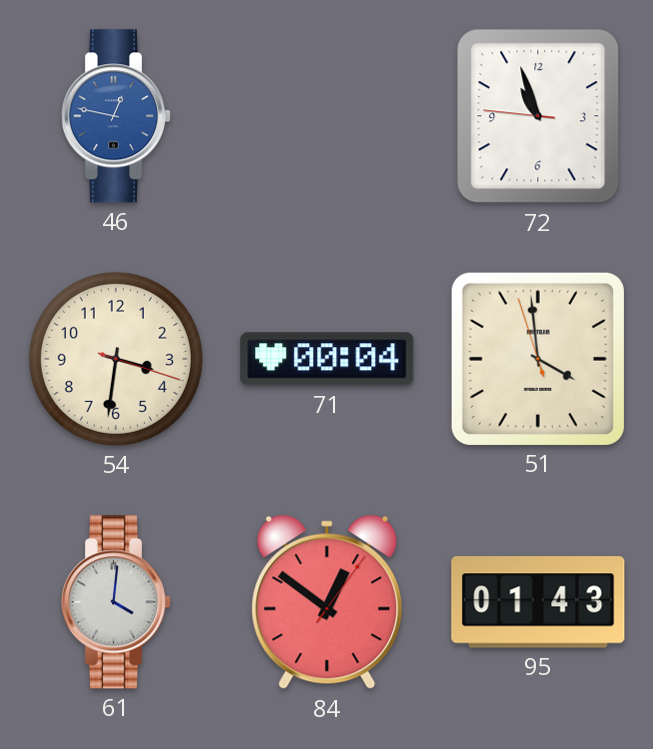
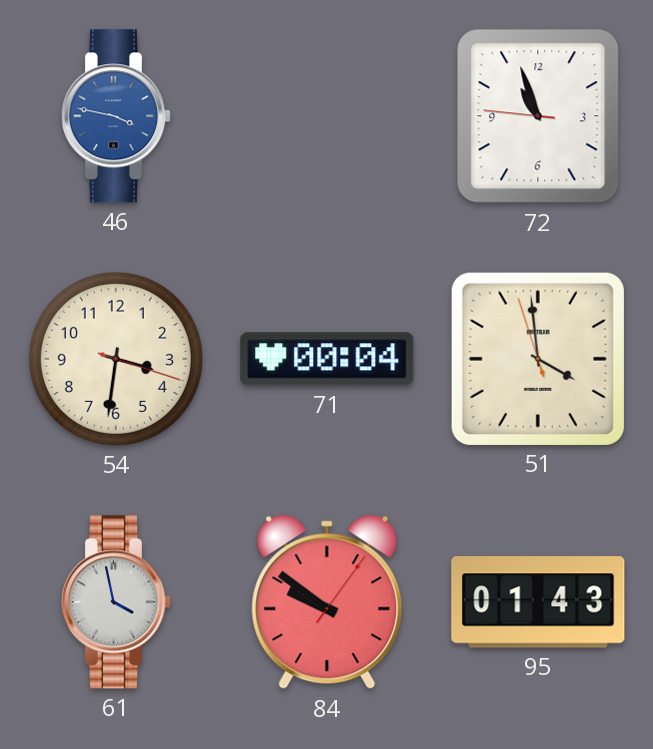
46: 12:47 -> 3:47
61: 4:01 -> 3:58
84: 12:51 -> 9:51
